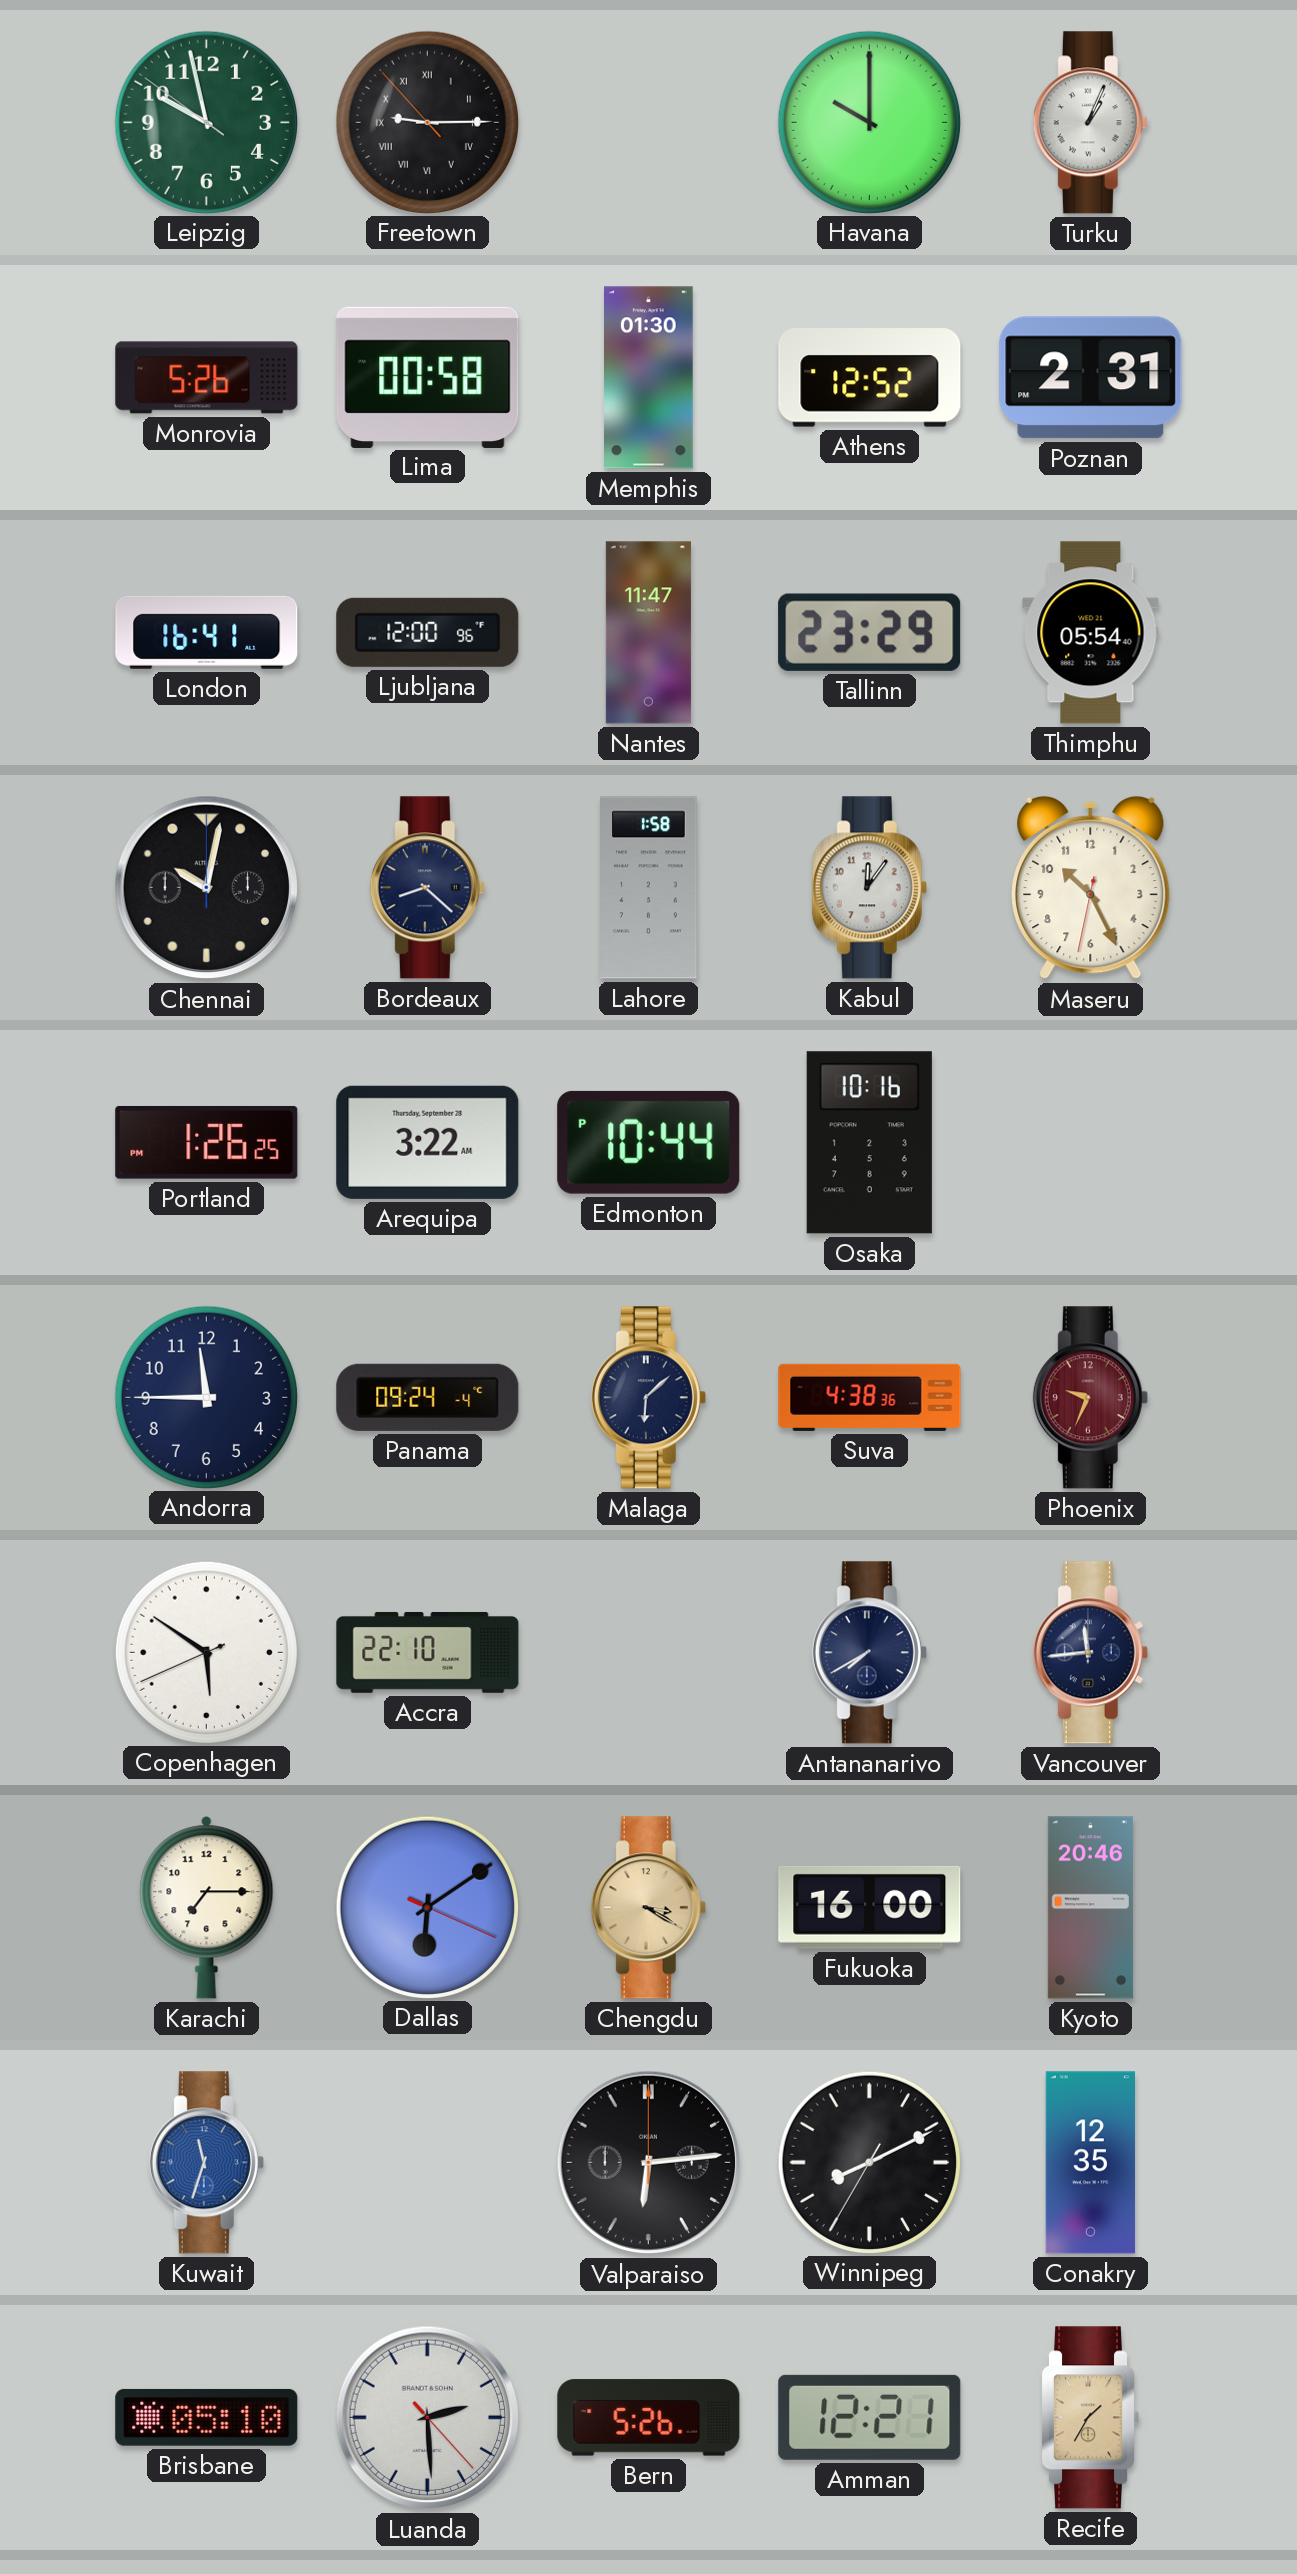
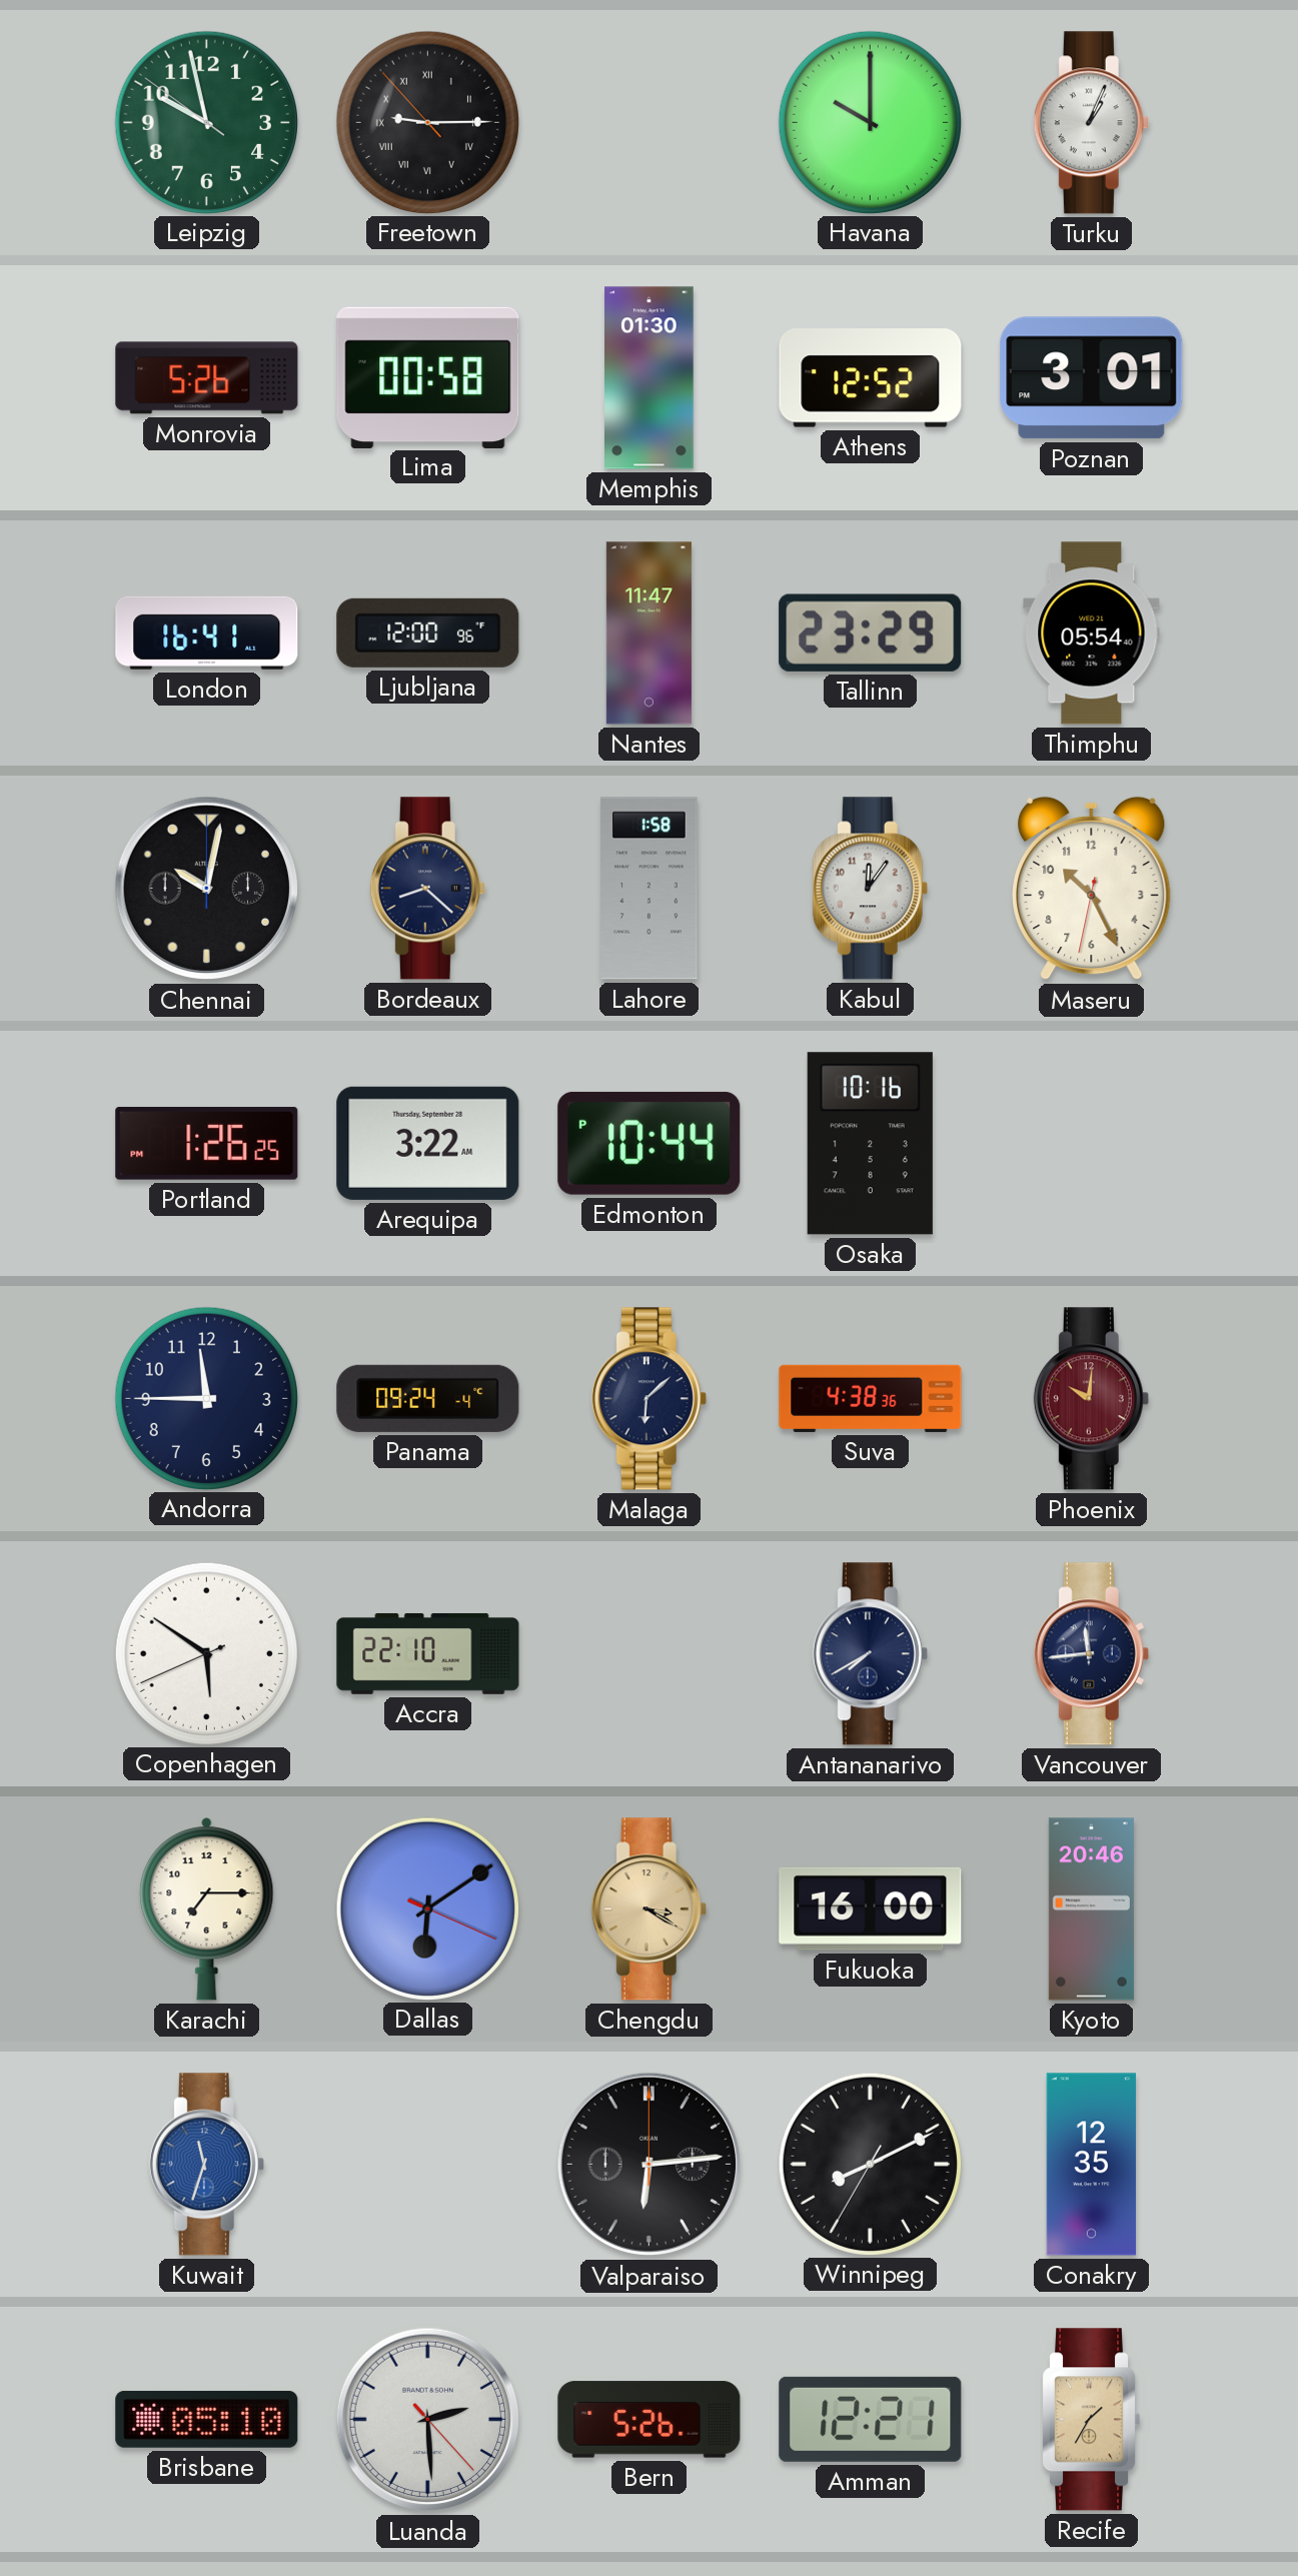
Poznan: 2:31 -> 3:01
Phoenix: 9:34 -> 10:01
